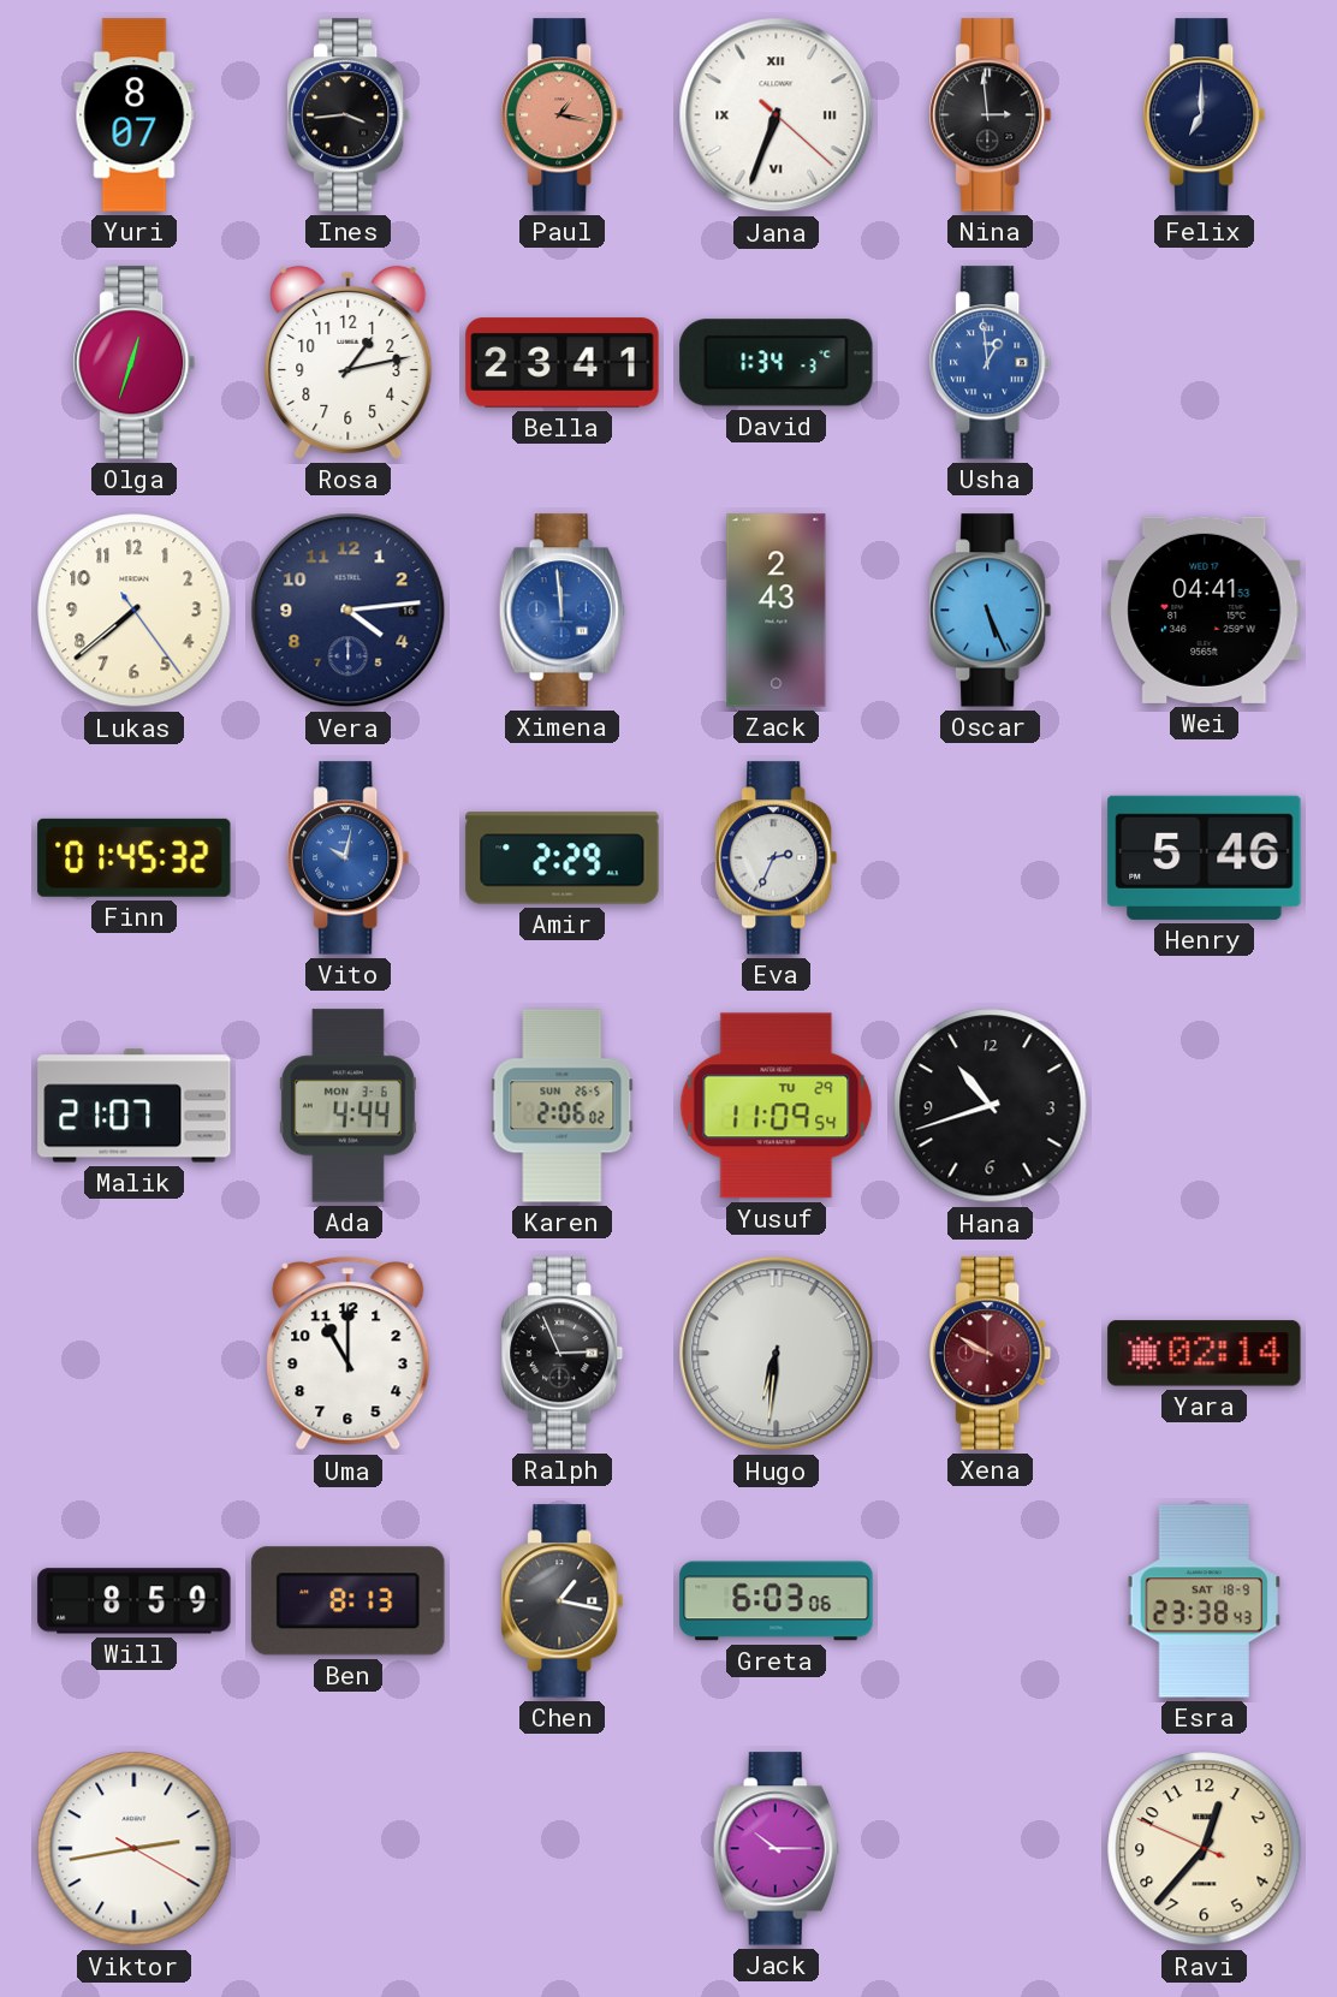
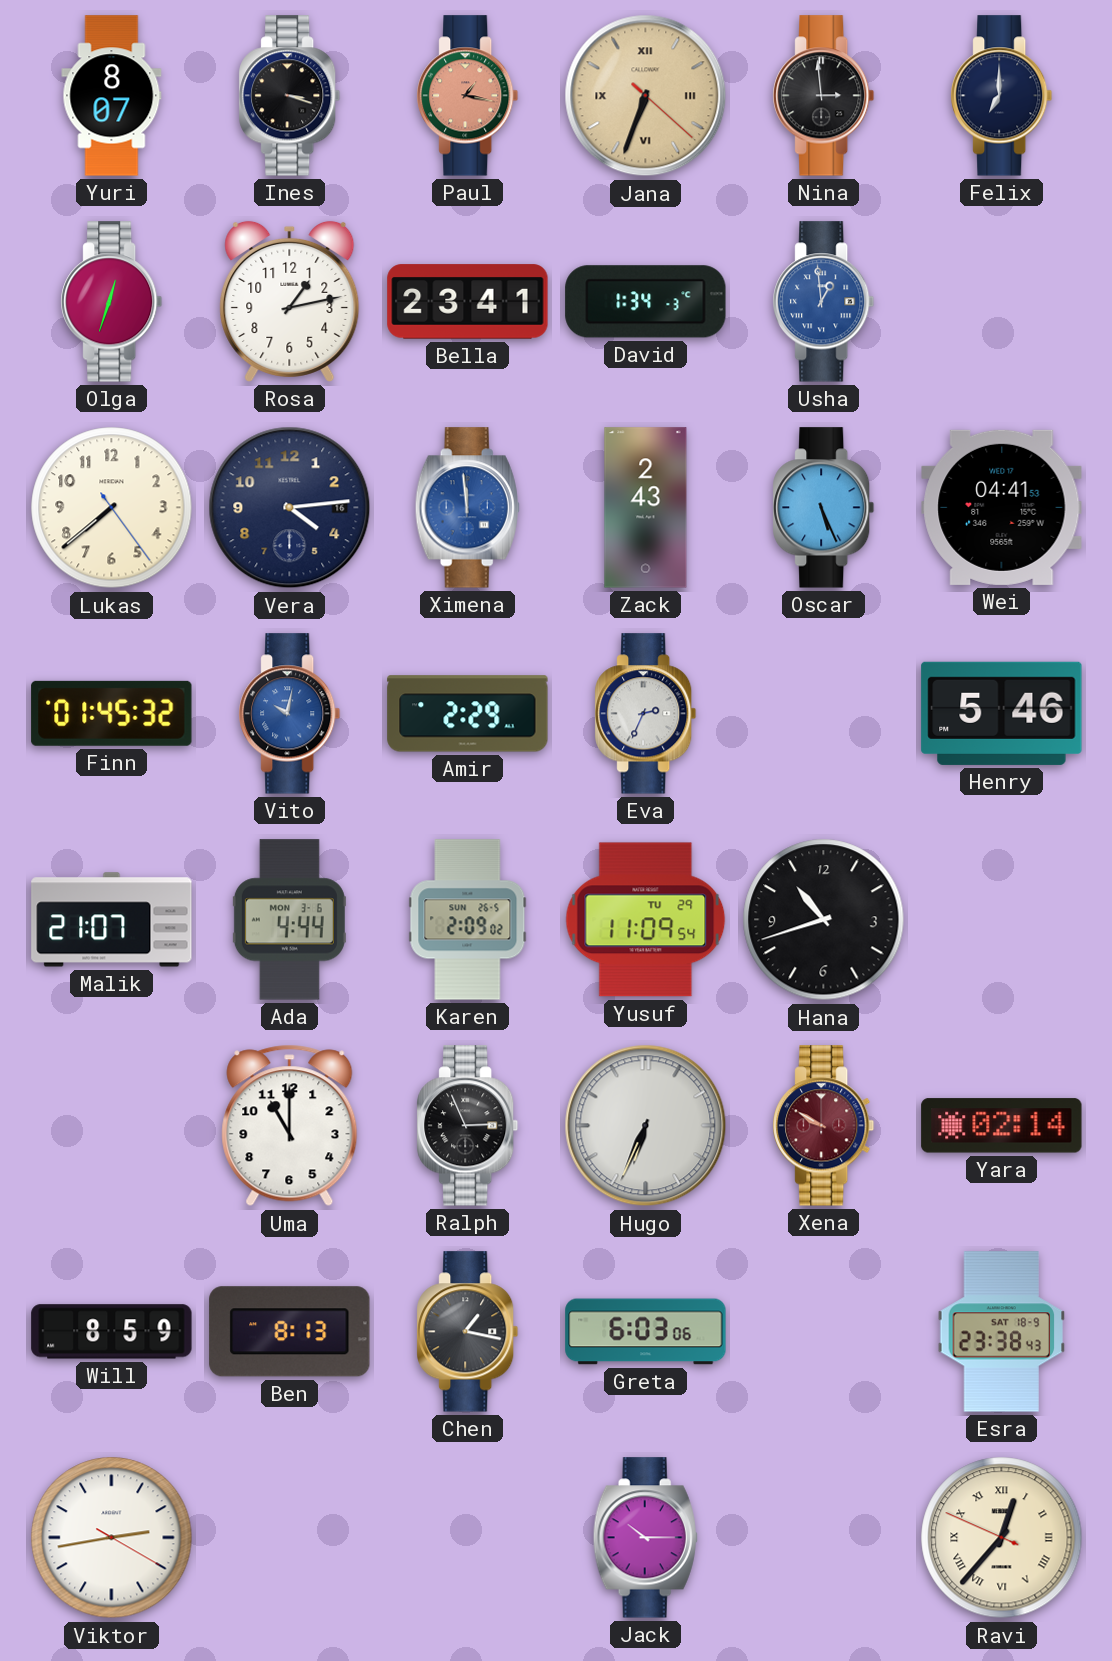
Ines: 3:44 -> 3:18
Jana dial: white -> champagne
Karen: 2:06 -> 2:09
Hugo: 6:31 -> 6:34
Ravi numerals: Arabic -> Roman
